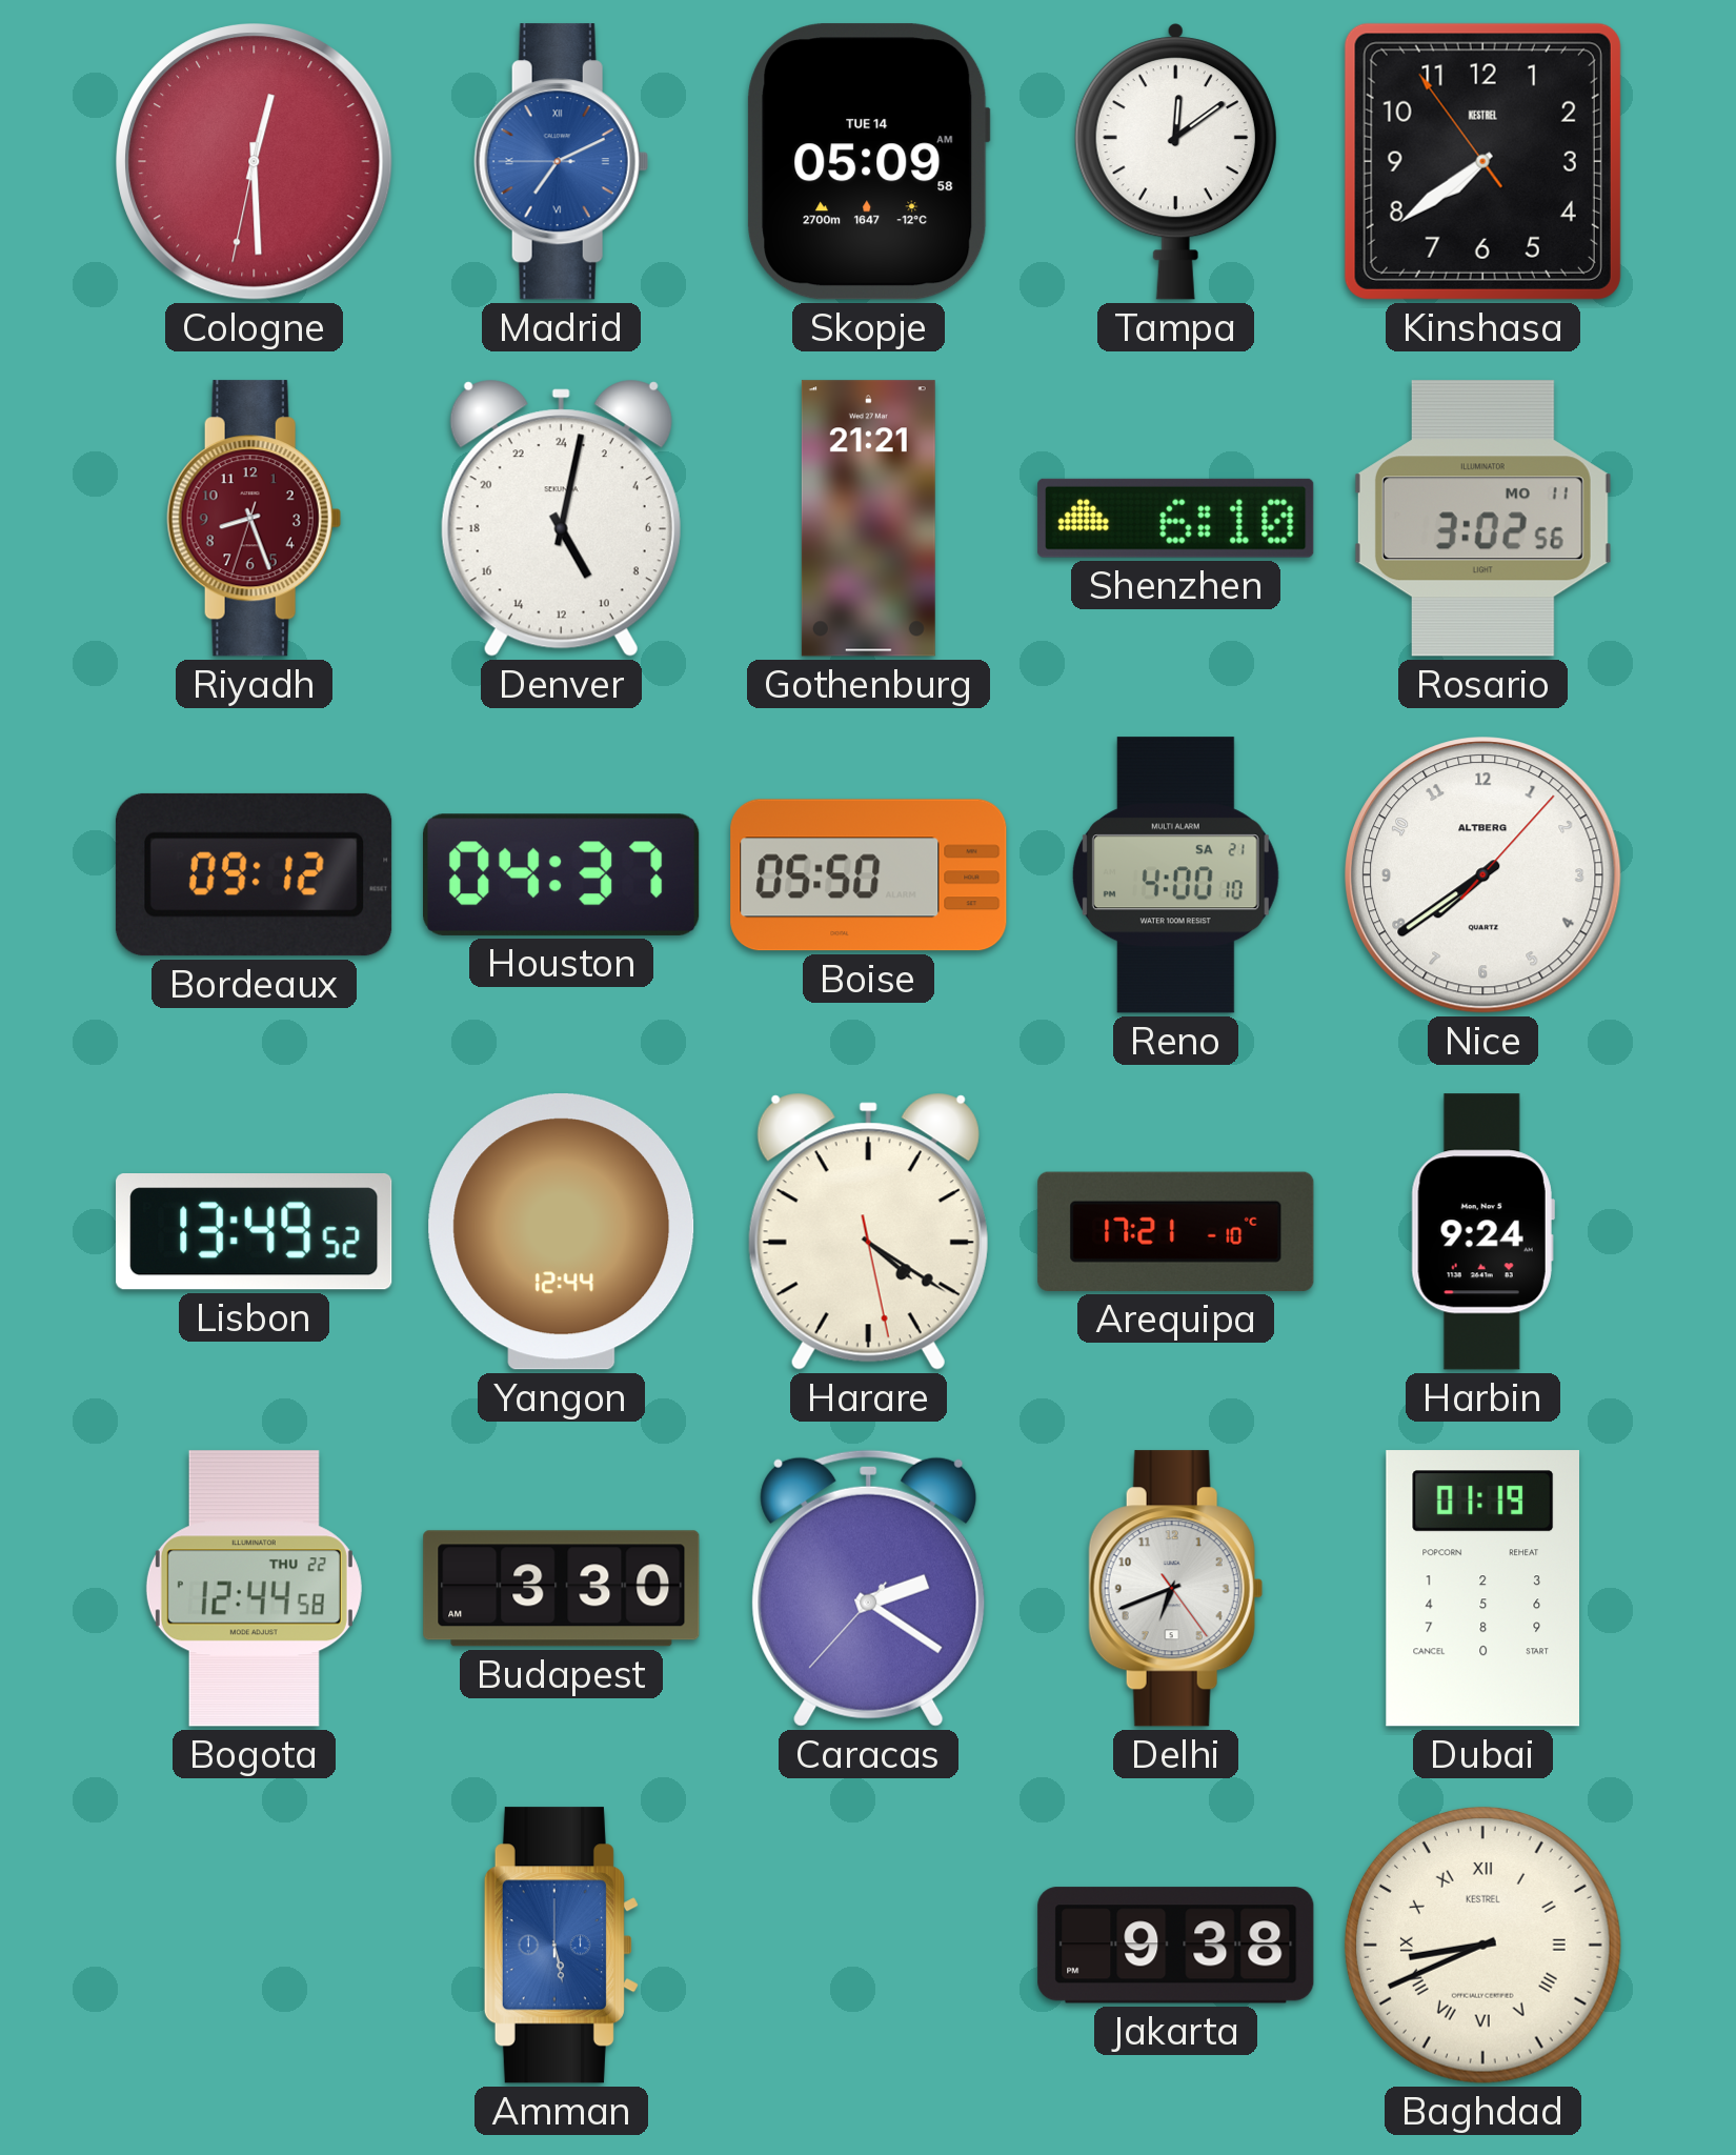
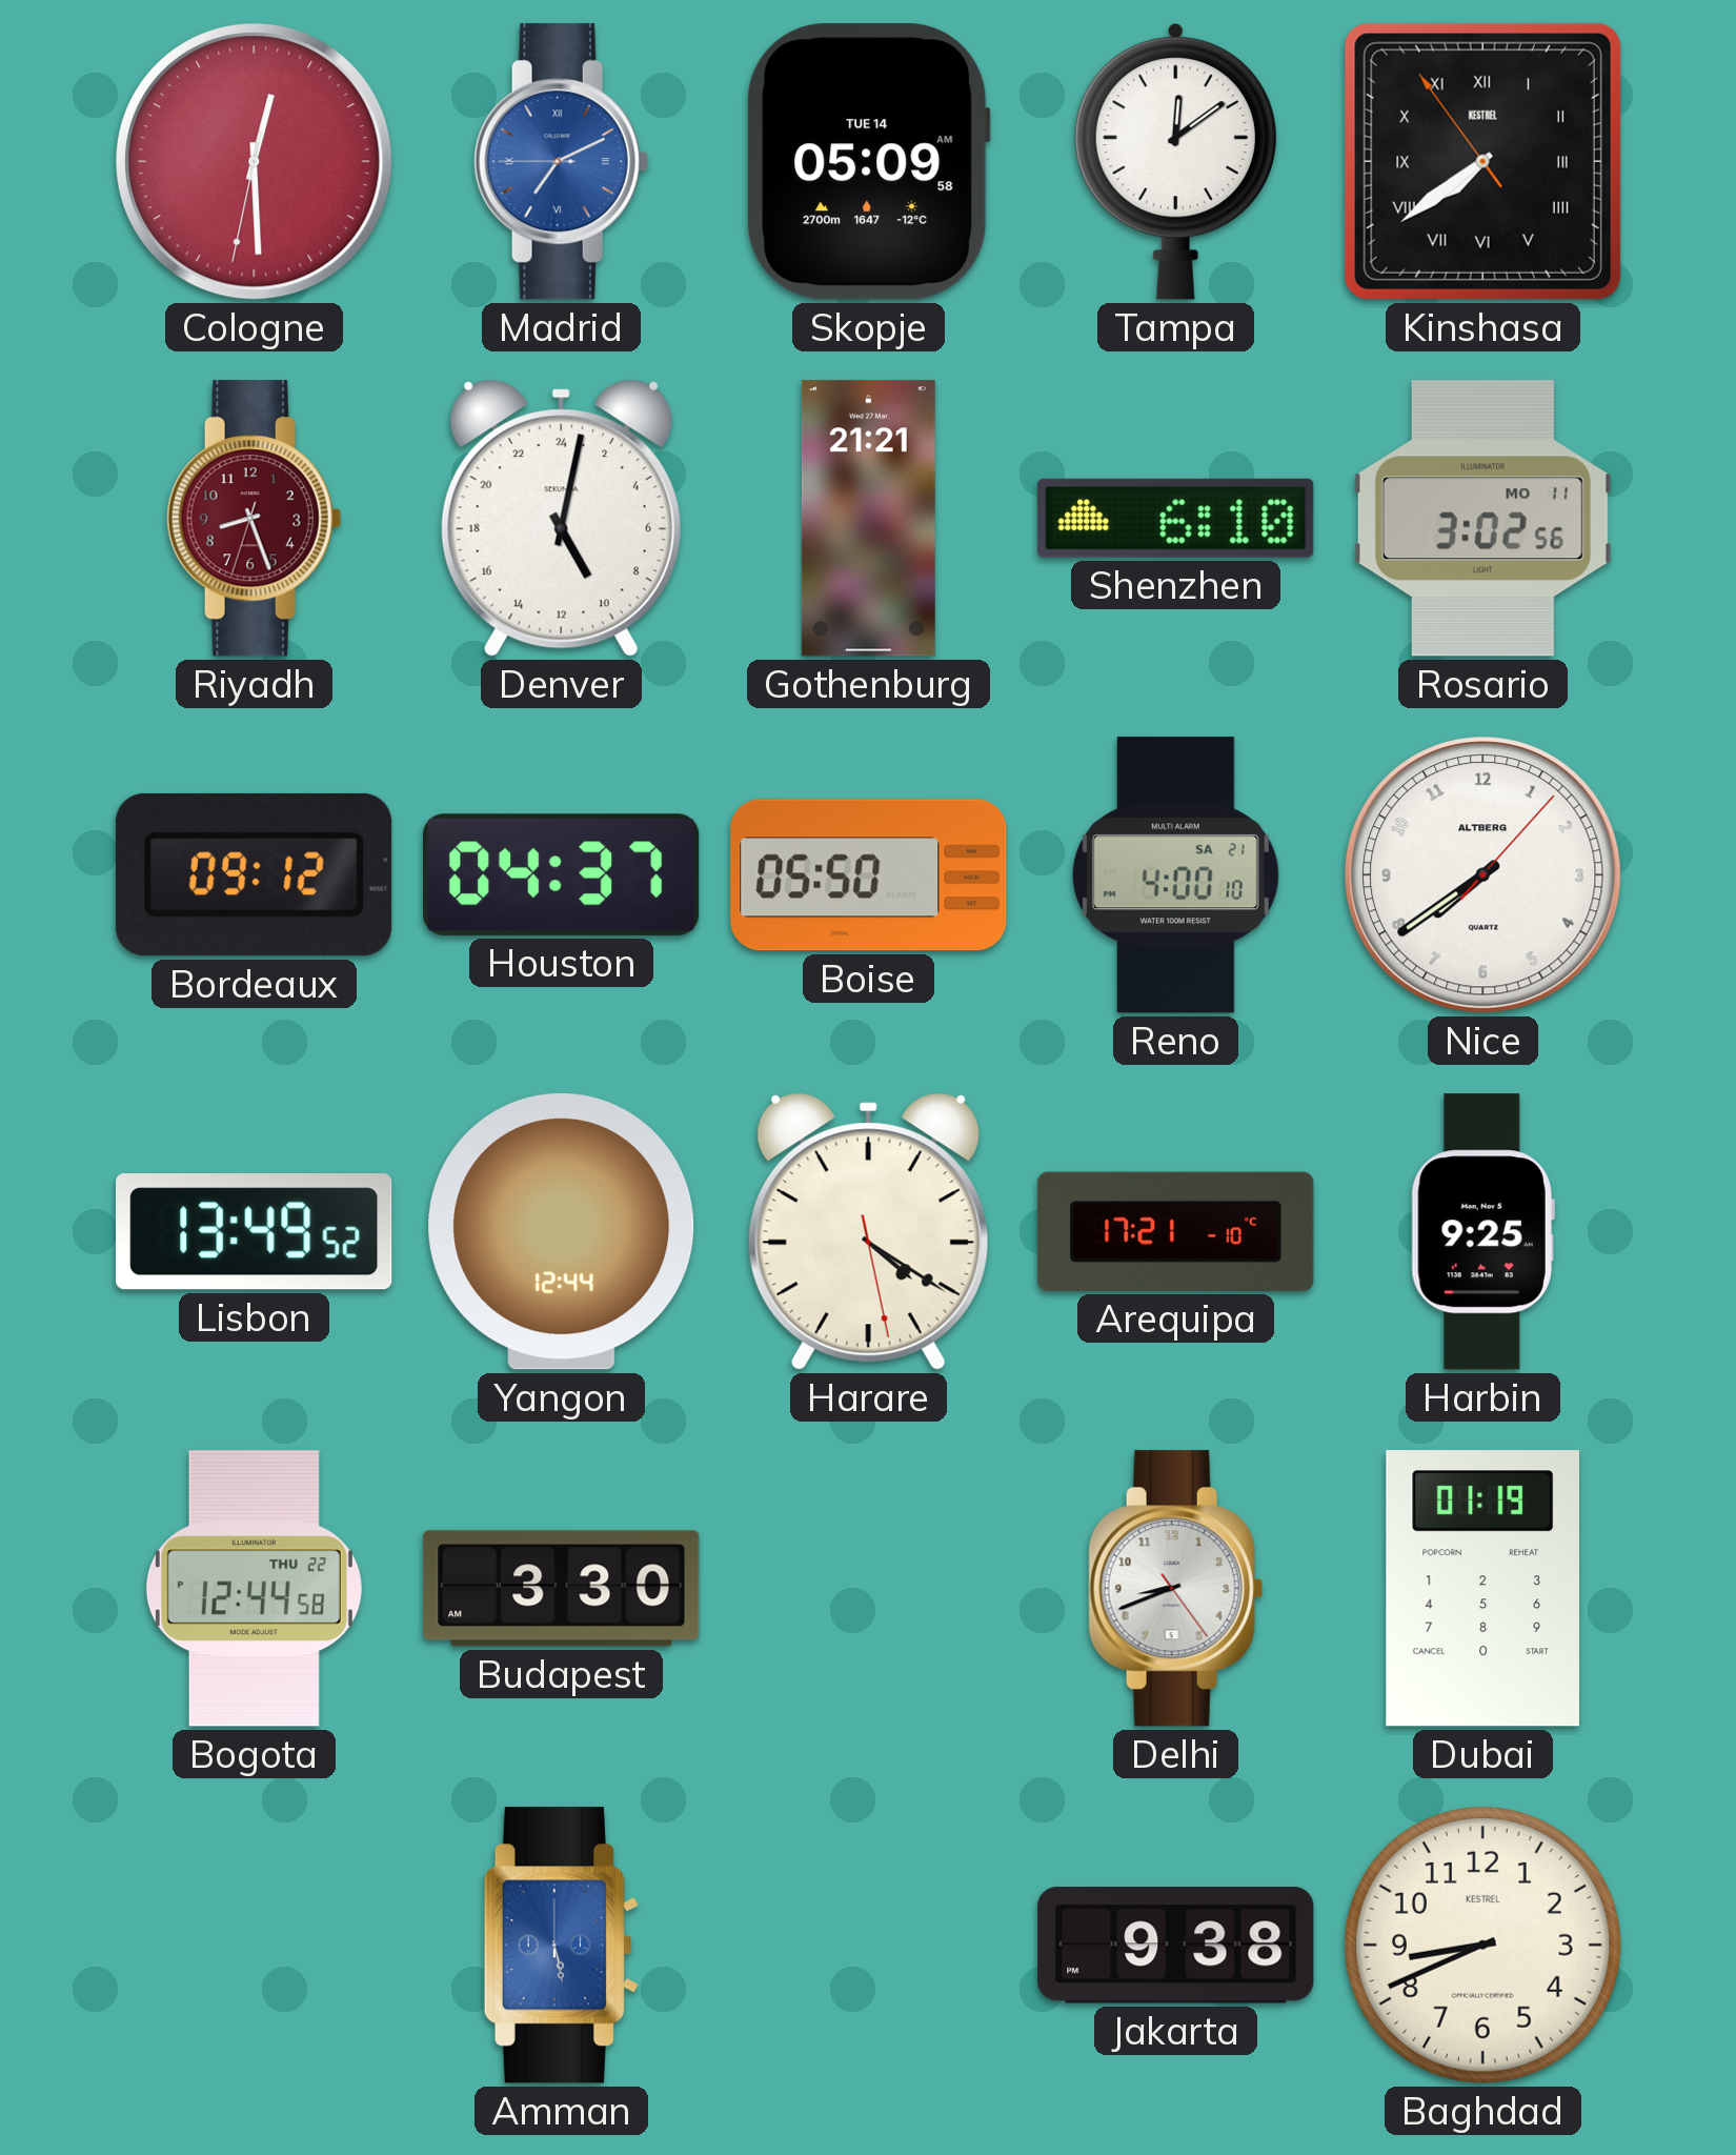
Kinshasa numerals: Arabic -> Roman
Harbin: 9:24 -> 9:25
Caracas: 2:20 -> none
Delhi: 6:41 -> 8:41
Baghdad numerals: Roman -> Arabic
